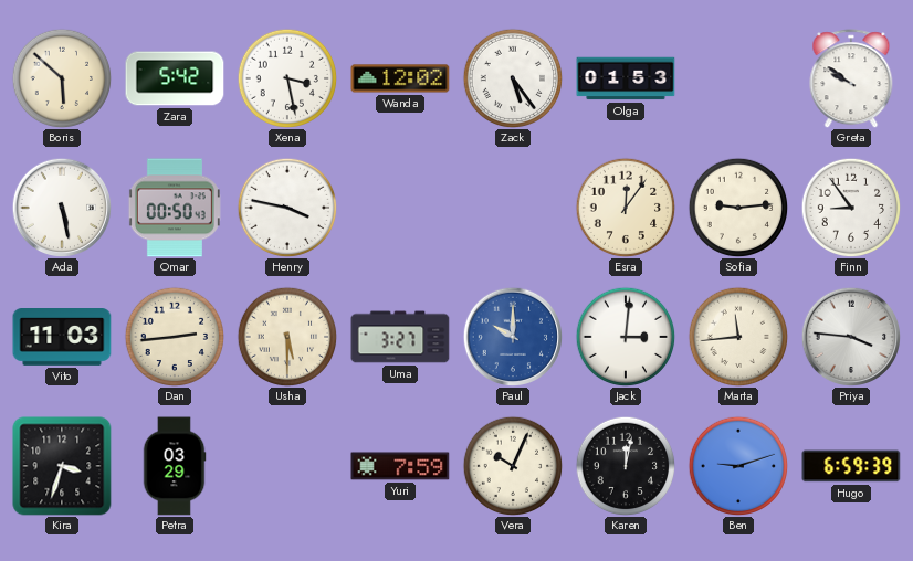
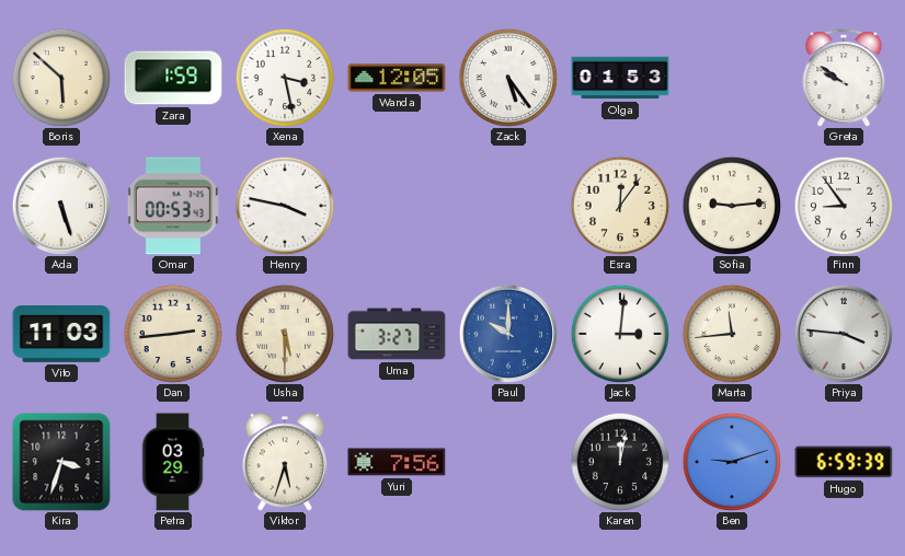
Zara: 5:42 -> 1:59
Wanda: 12:02 -> 12:05
Ada: 5:28 -> 5:27
Omar: 00:50 -> 00:53
Viktor: none -> 5:33
Yuri: 7:59 -> 7:56
Vera: 10:04 -> none
